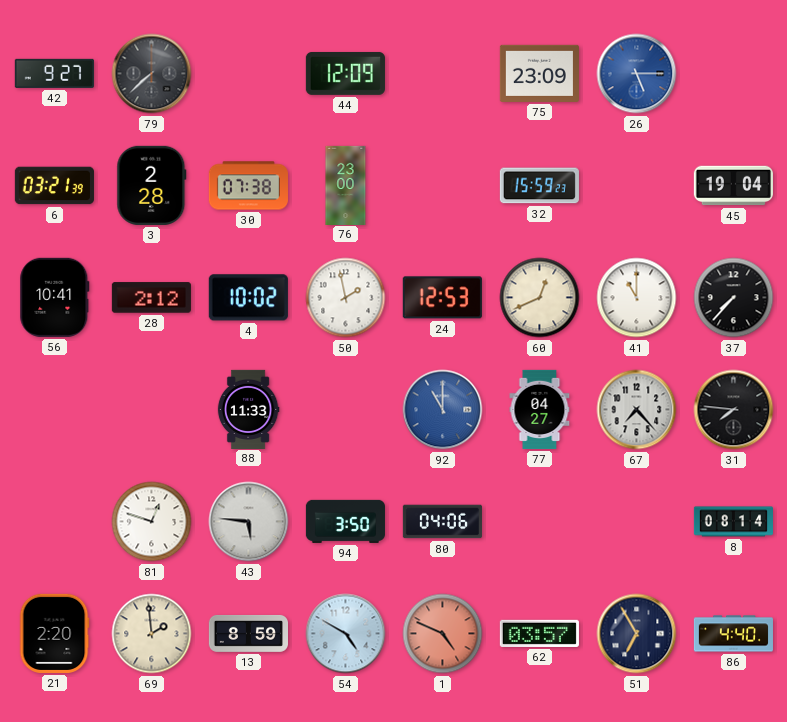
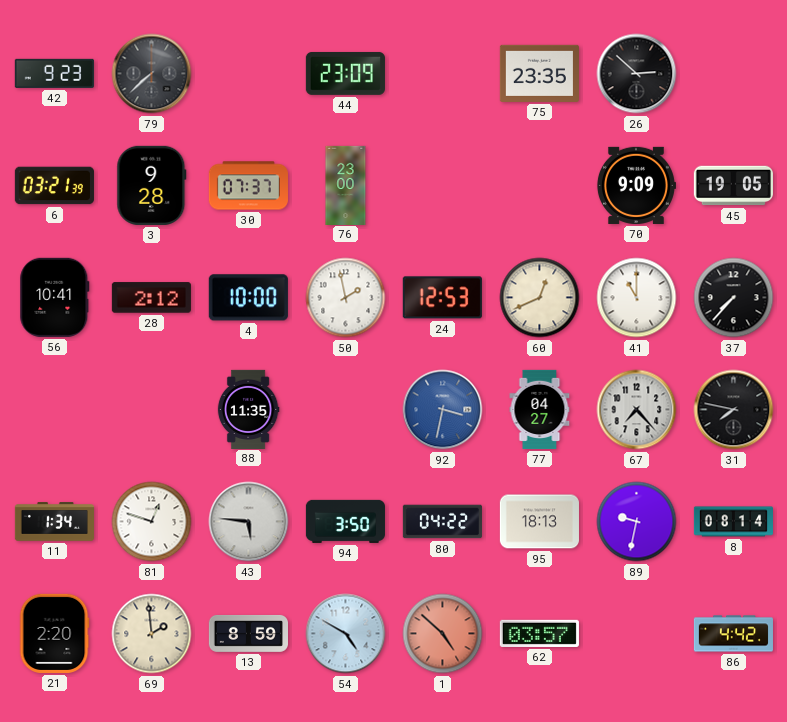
42: 9:27 -> 9:23
44: 12:09 -> 23:09
75: 23:09 -> 23:35
26: 5:15 -> 2:52
26 dial: blue -> black
3: 2:28 -> 9:28
30: 07:38 -> 07:37
32: 15:59 -> none
70: none -> 9:09
45: 19:04 -> 19:05
4: 10:02 -> 10:00
88: 11:33 -> 11:35
92: 11:00 -> 3:32
31: 7:46 -> 7:47
11: none -> 1:34
80: 04:06 -> 04:22
95: none -> 18:13
89: none -> 9:32
1: 4:49 -> 4:52
51: 6:55 -> none
86: 4:40 -> 4:42
